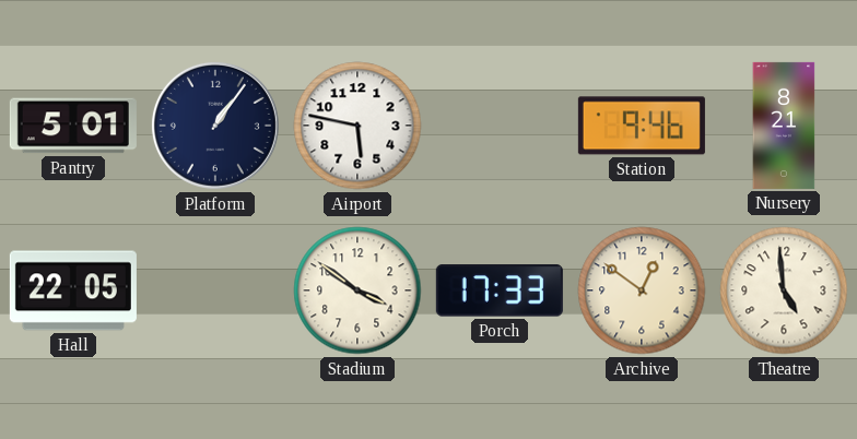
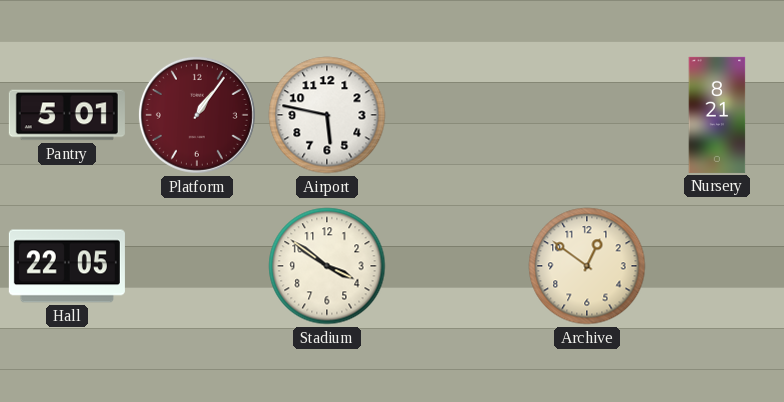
Platform dial: navy -> burgundy
Station: 9:46 -> none
Porch: 17:33 -> none
Theatre: 4:59 -> none
